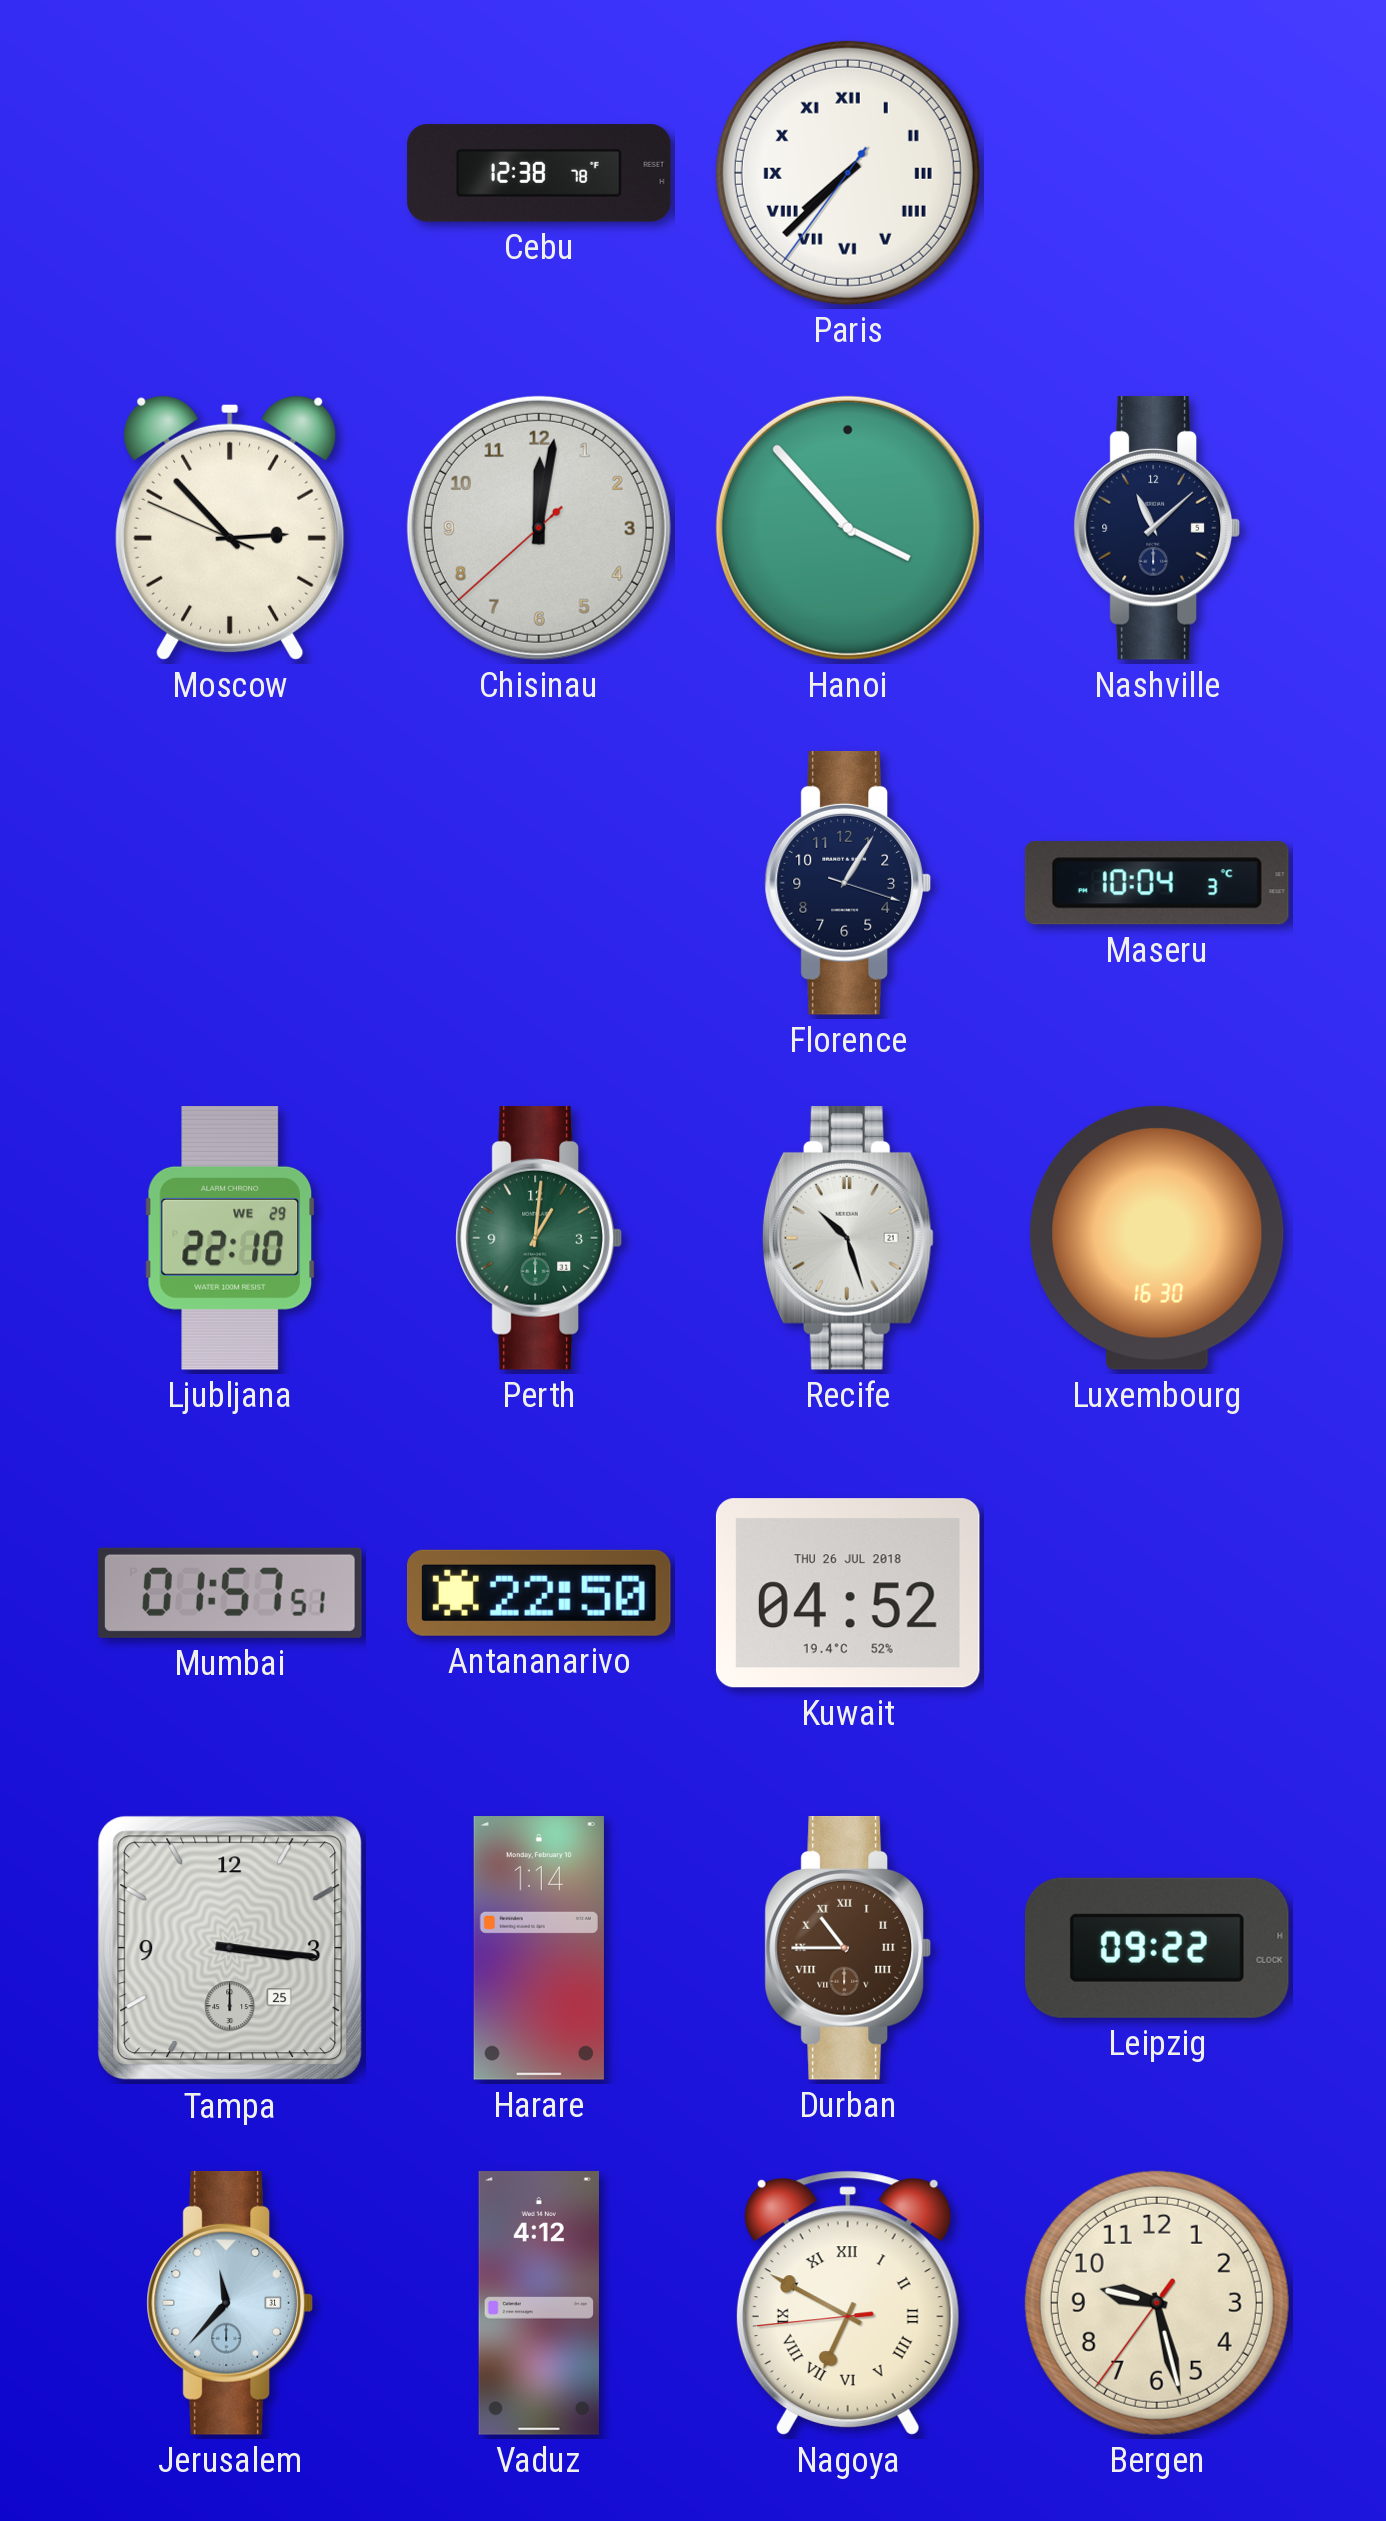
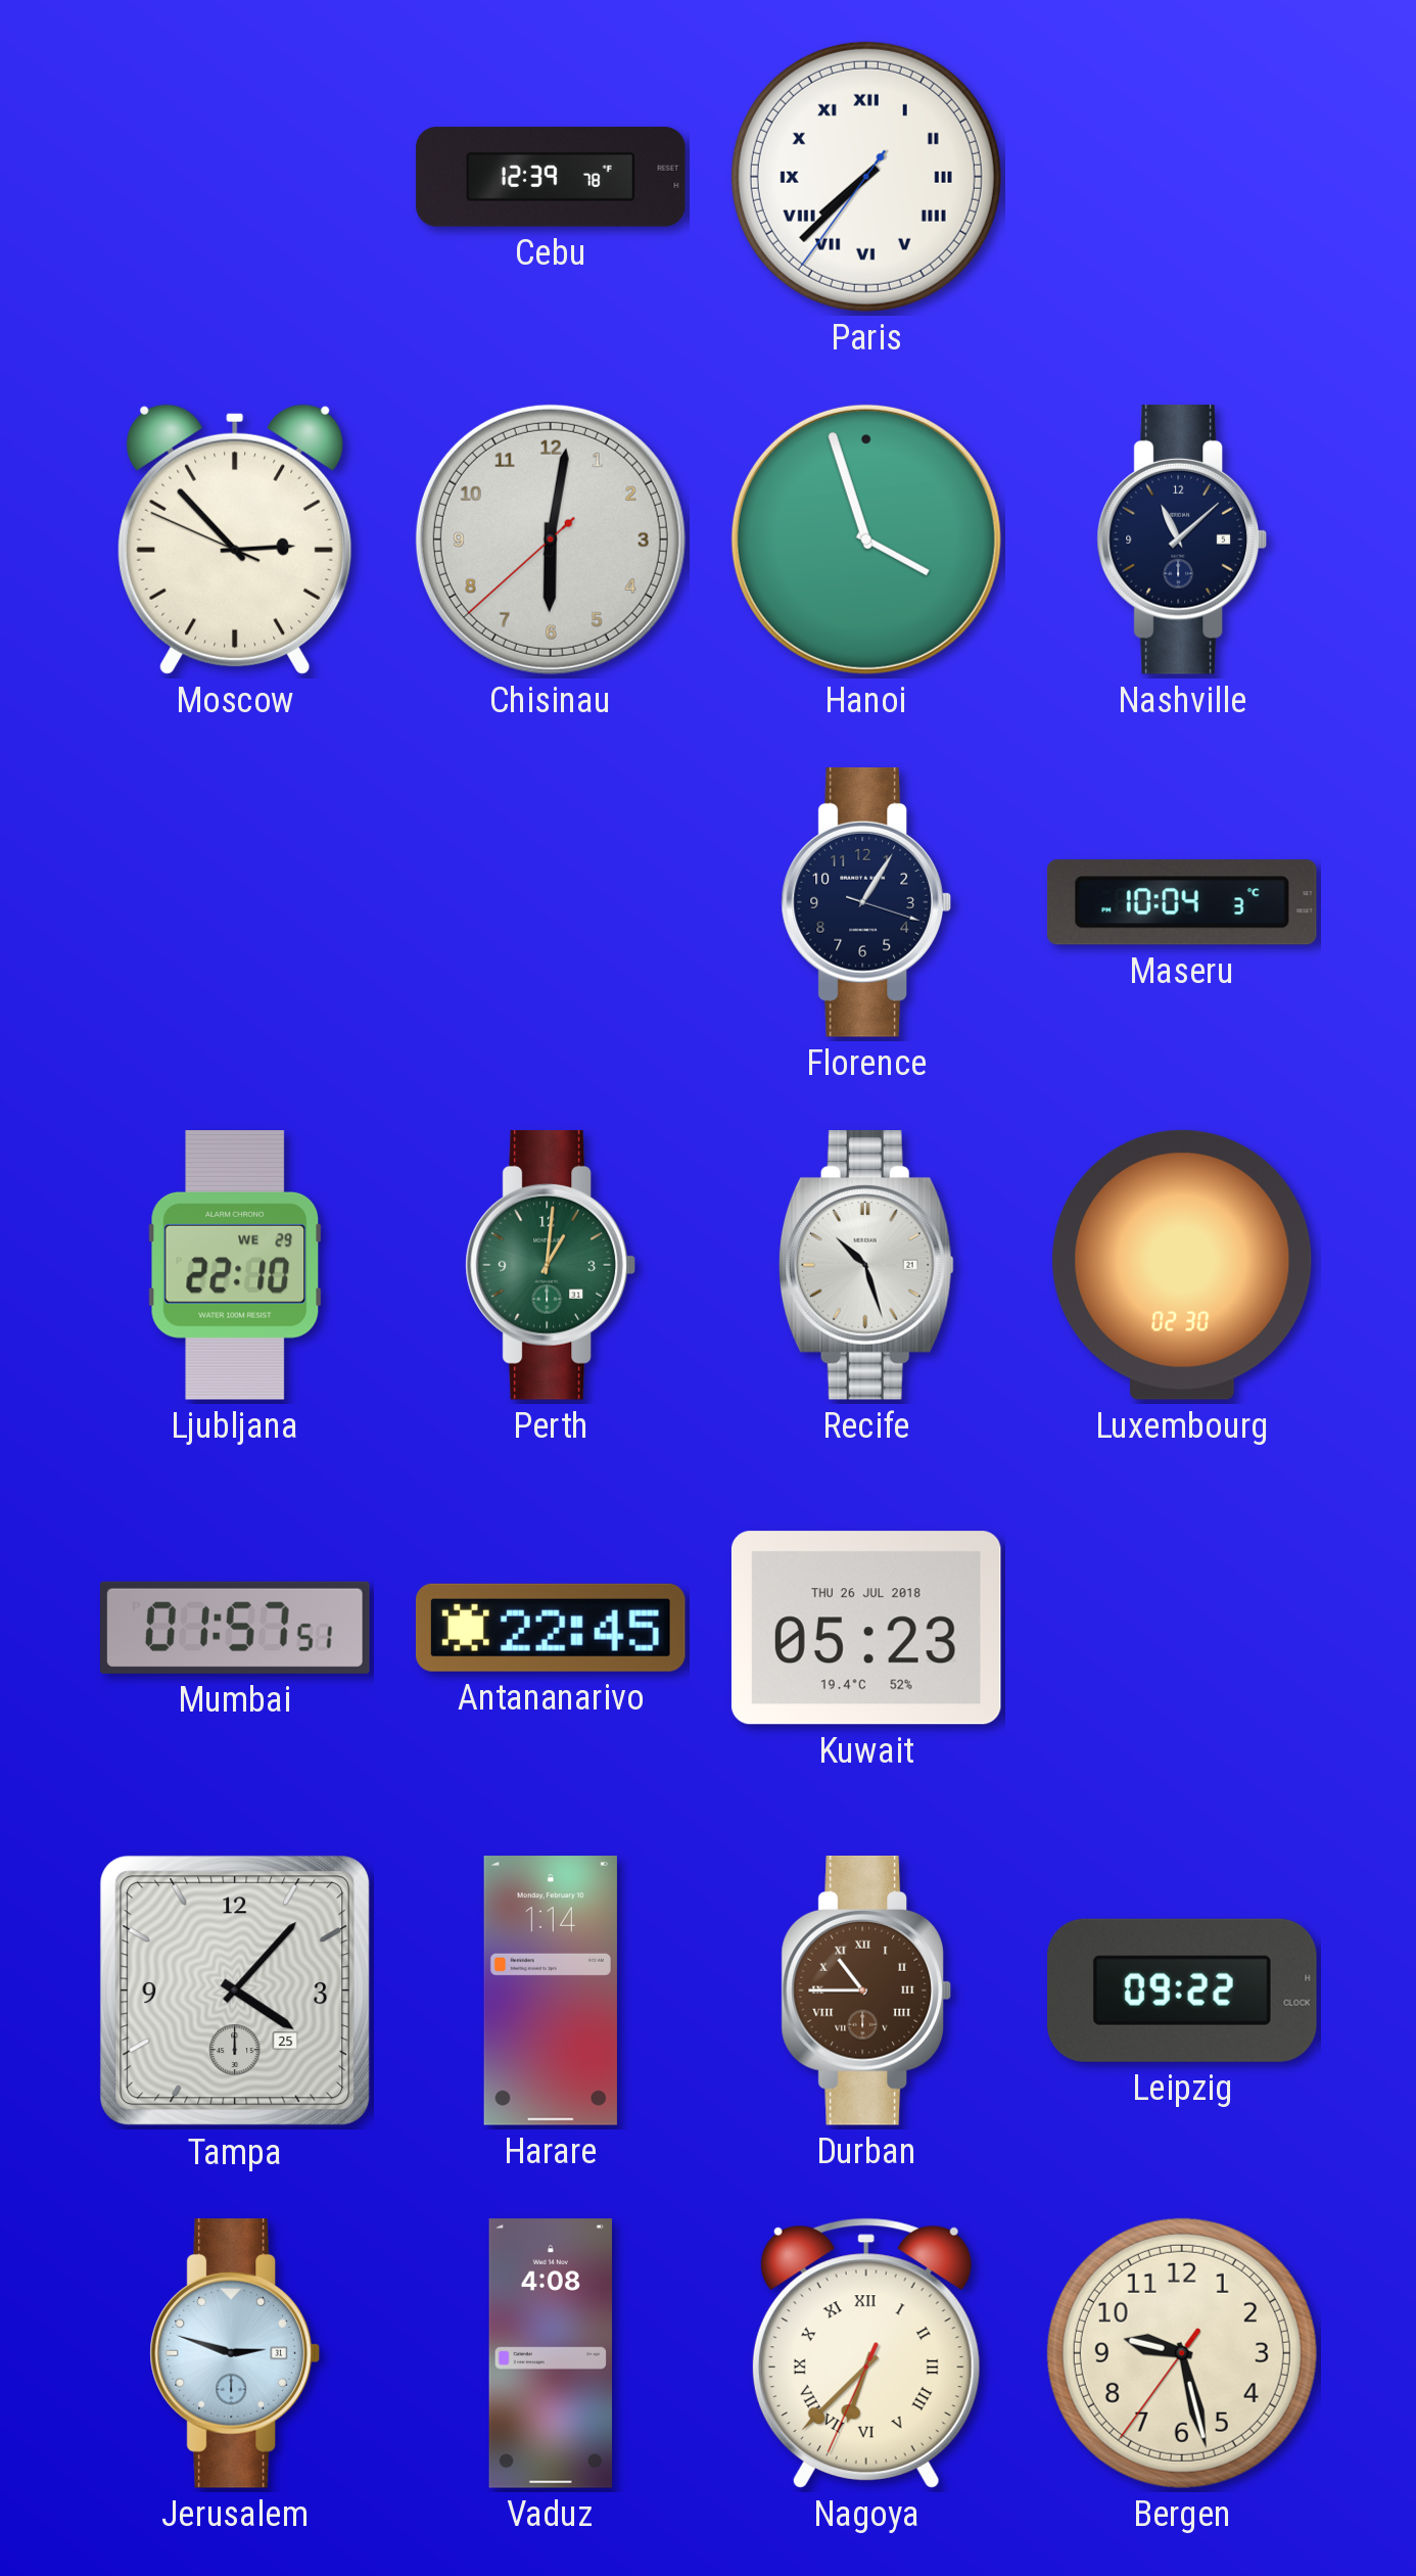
Cebu: 12:38 -> 12:39
Chisinau: 12:01 -> 6:01
Hanoi: 3:53 -> 3:57
Luxembourg: 16:30 -> 02:30
Antananarivo: 22:50 -> 22:45
Kuwait: 04:52 -> 05:23
Tampa: 3:16 -> 4:07
Jerusalem: 11:37 -> 2:48
Vaduz: 4:12 -> 4:08
Nagoya: 6:49 -> 6:37
